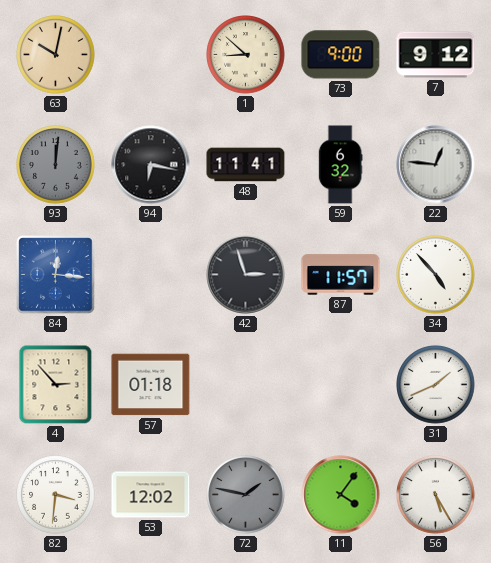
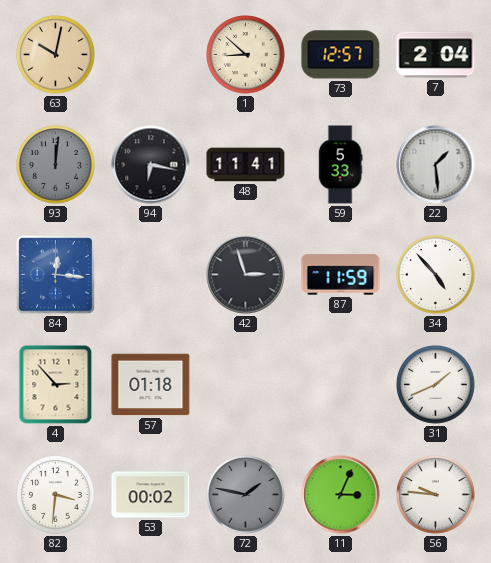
73: 9:00 -> 12:57
7: 9:12 -> 2:04
59: 6:32 -> 5:33
22: 12:46 -> 1:29
87: 11:57 -> 11:59
53: 12:02 -> 00:02
11: 4:06 -> 3:04
56: 5:25 -> 9:46
